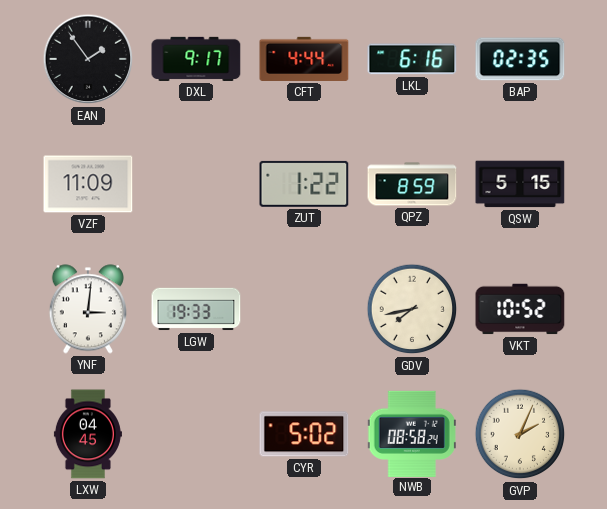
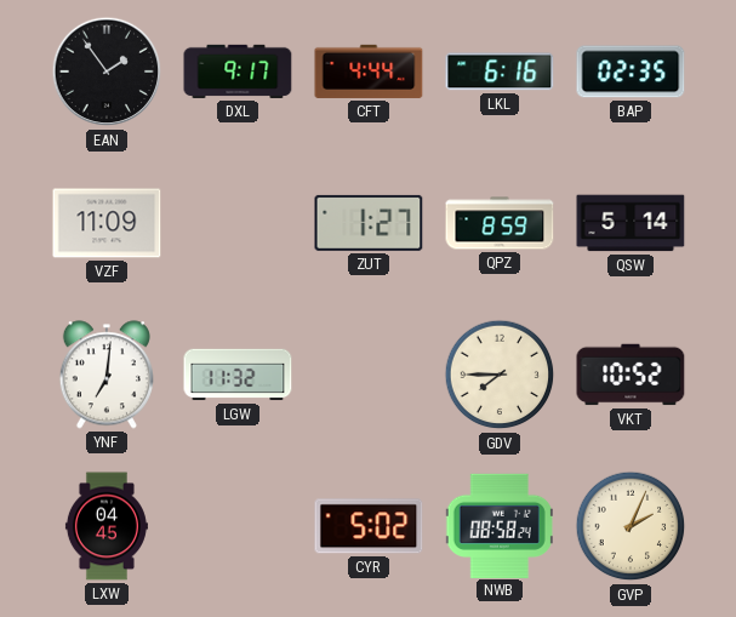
ZUT: 1:22 -> 1:27
QSW: 5:15 -> 5:14
YNF: 3:01 -> 7:01
LGW: 19:33 -> 11:32
GDV: 7:43 -> 7:45
